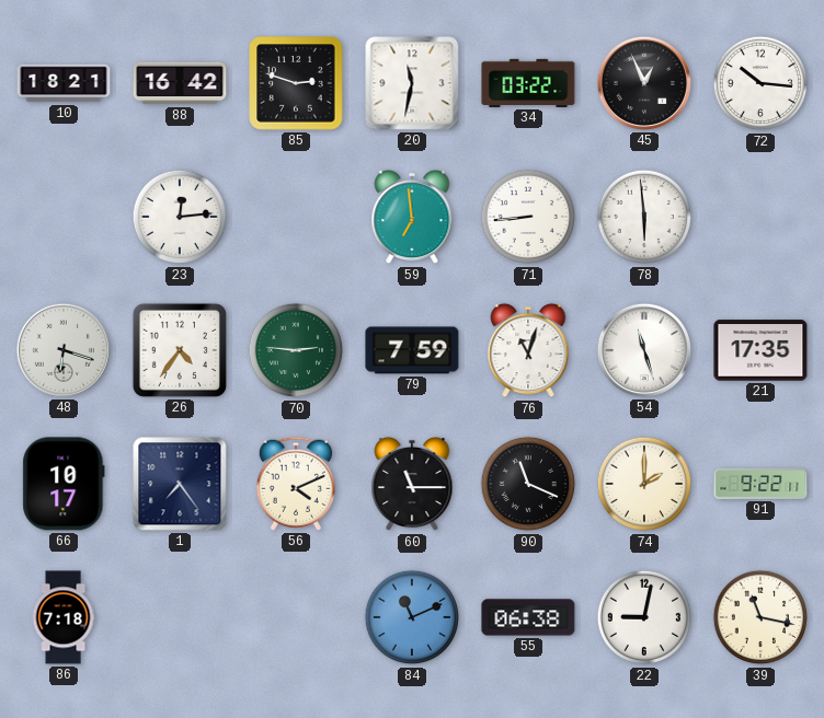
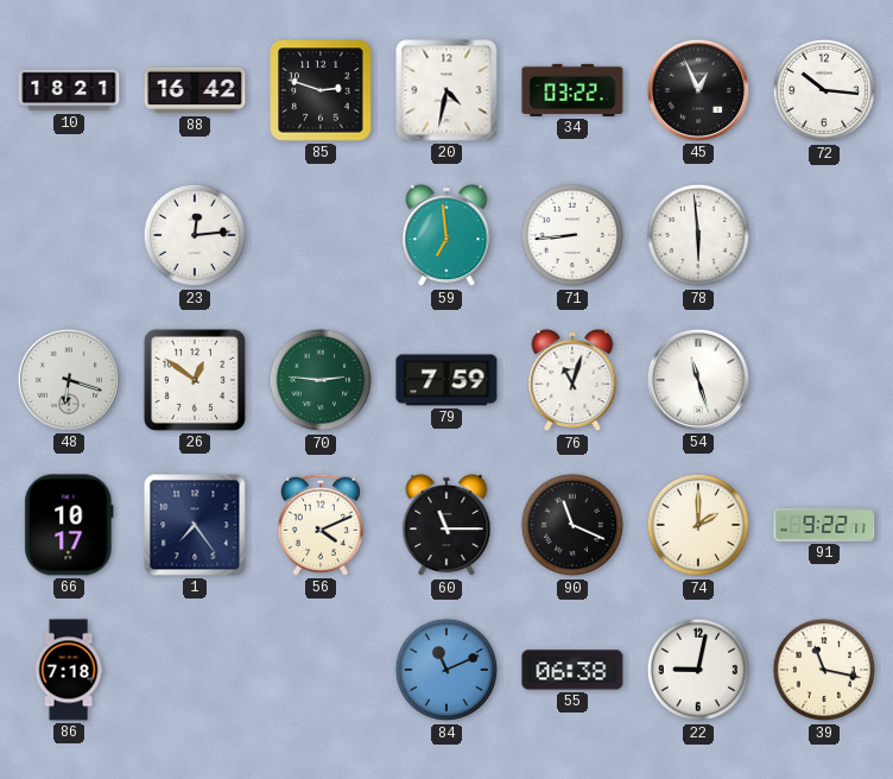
20: 11:32 -> 4:32
26: 4:36 -> 12:51
21: 17:35 -> none
